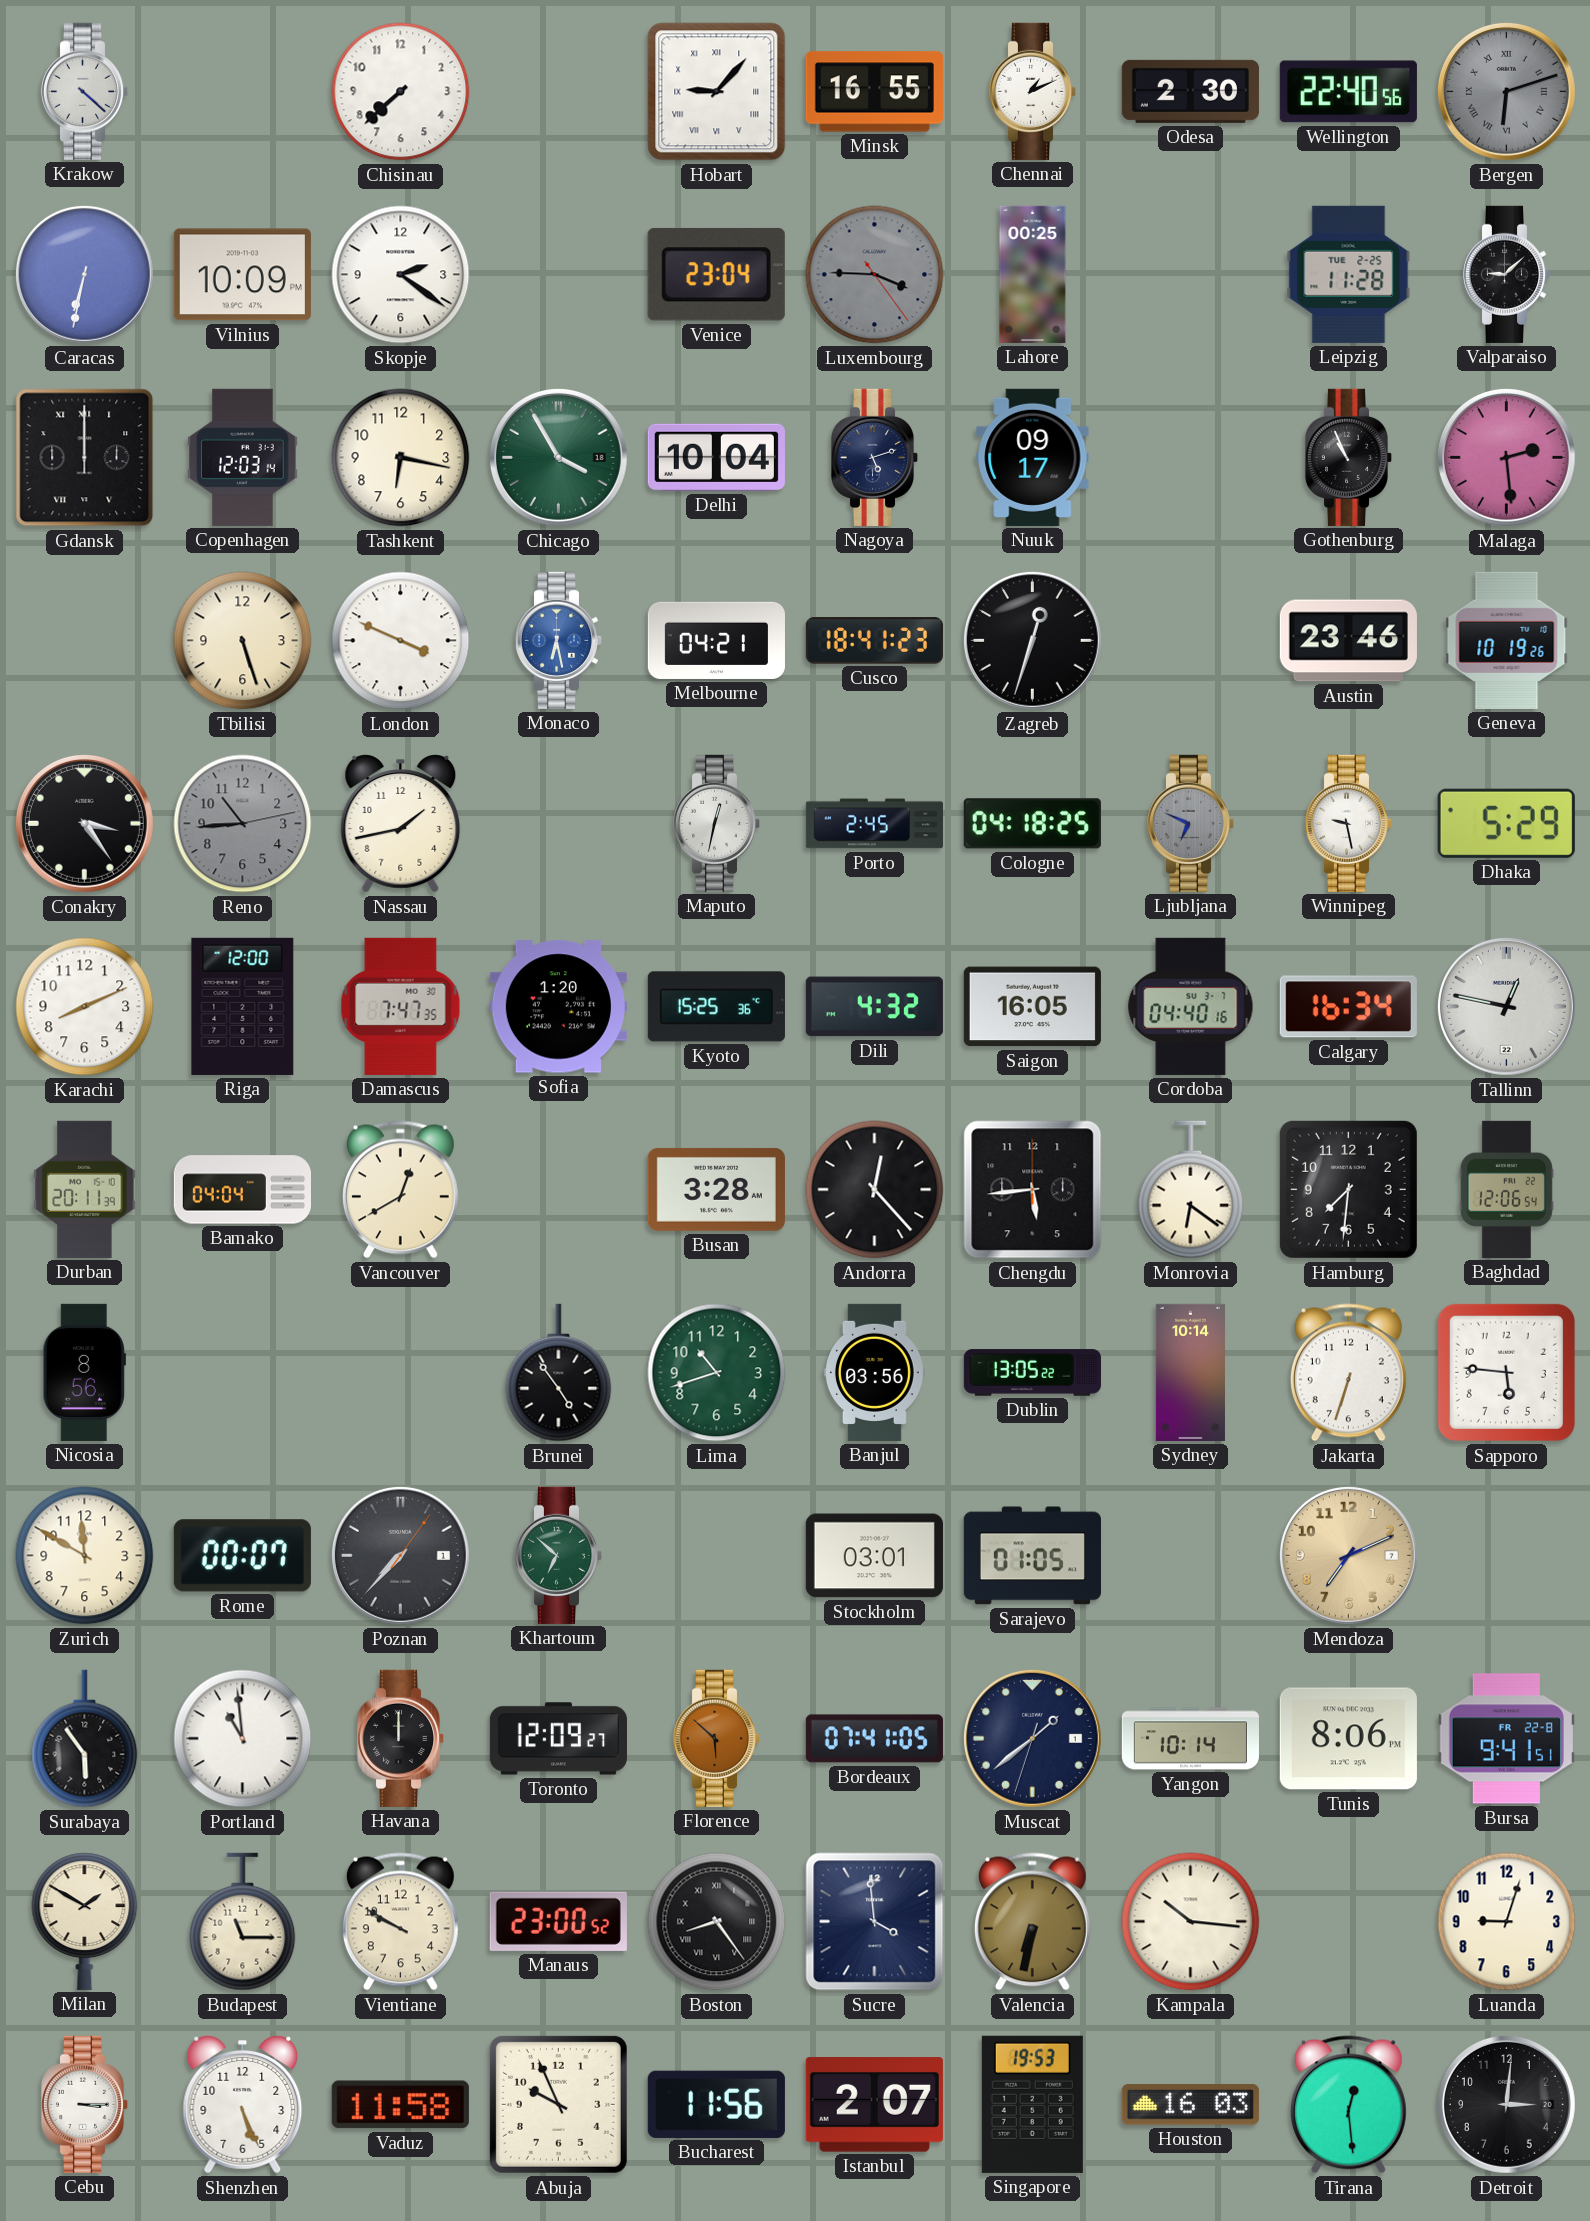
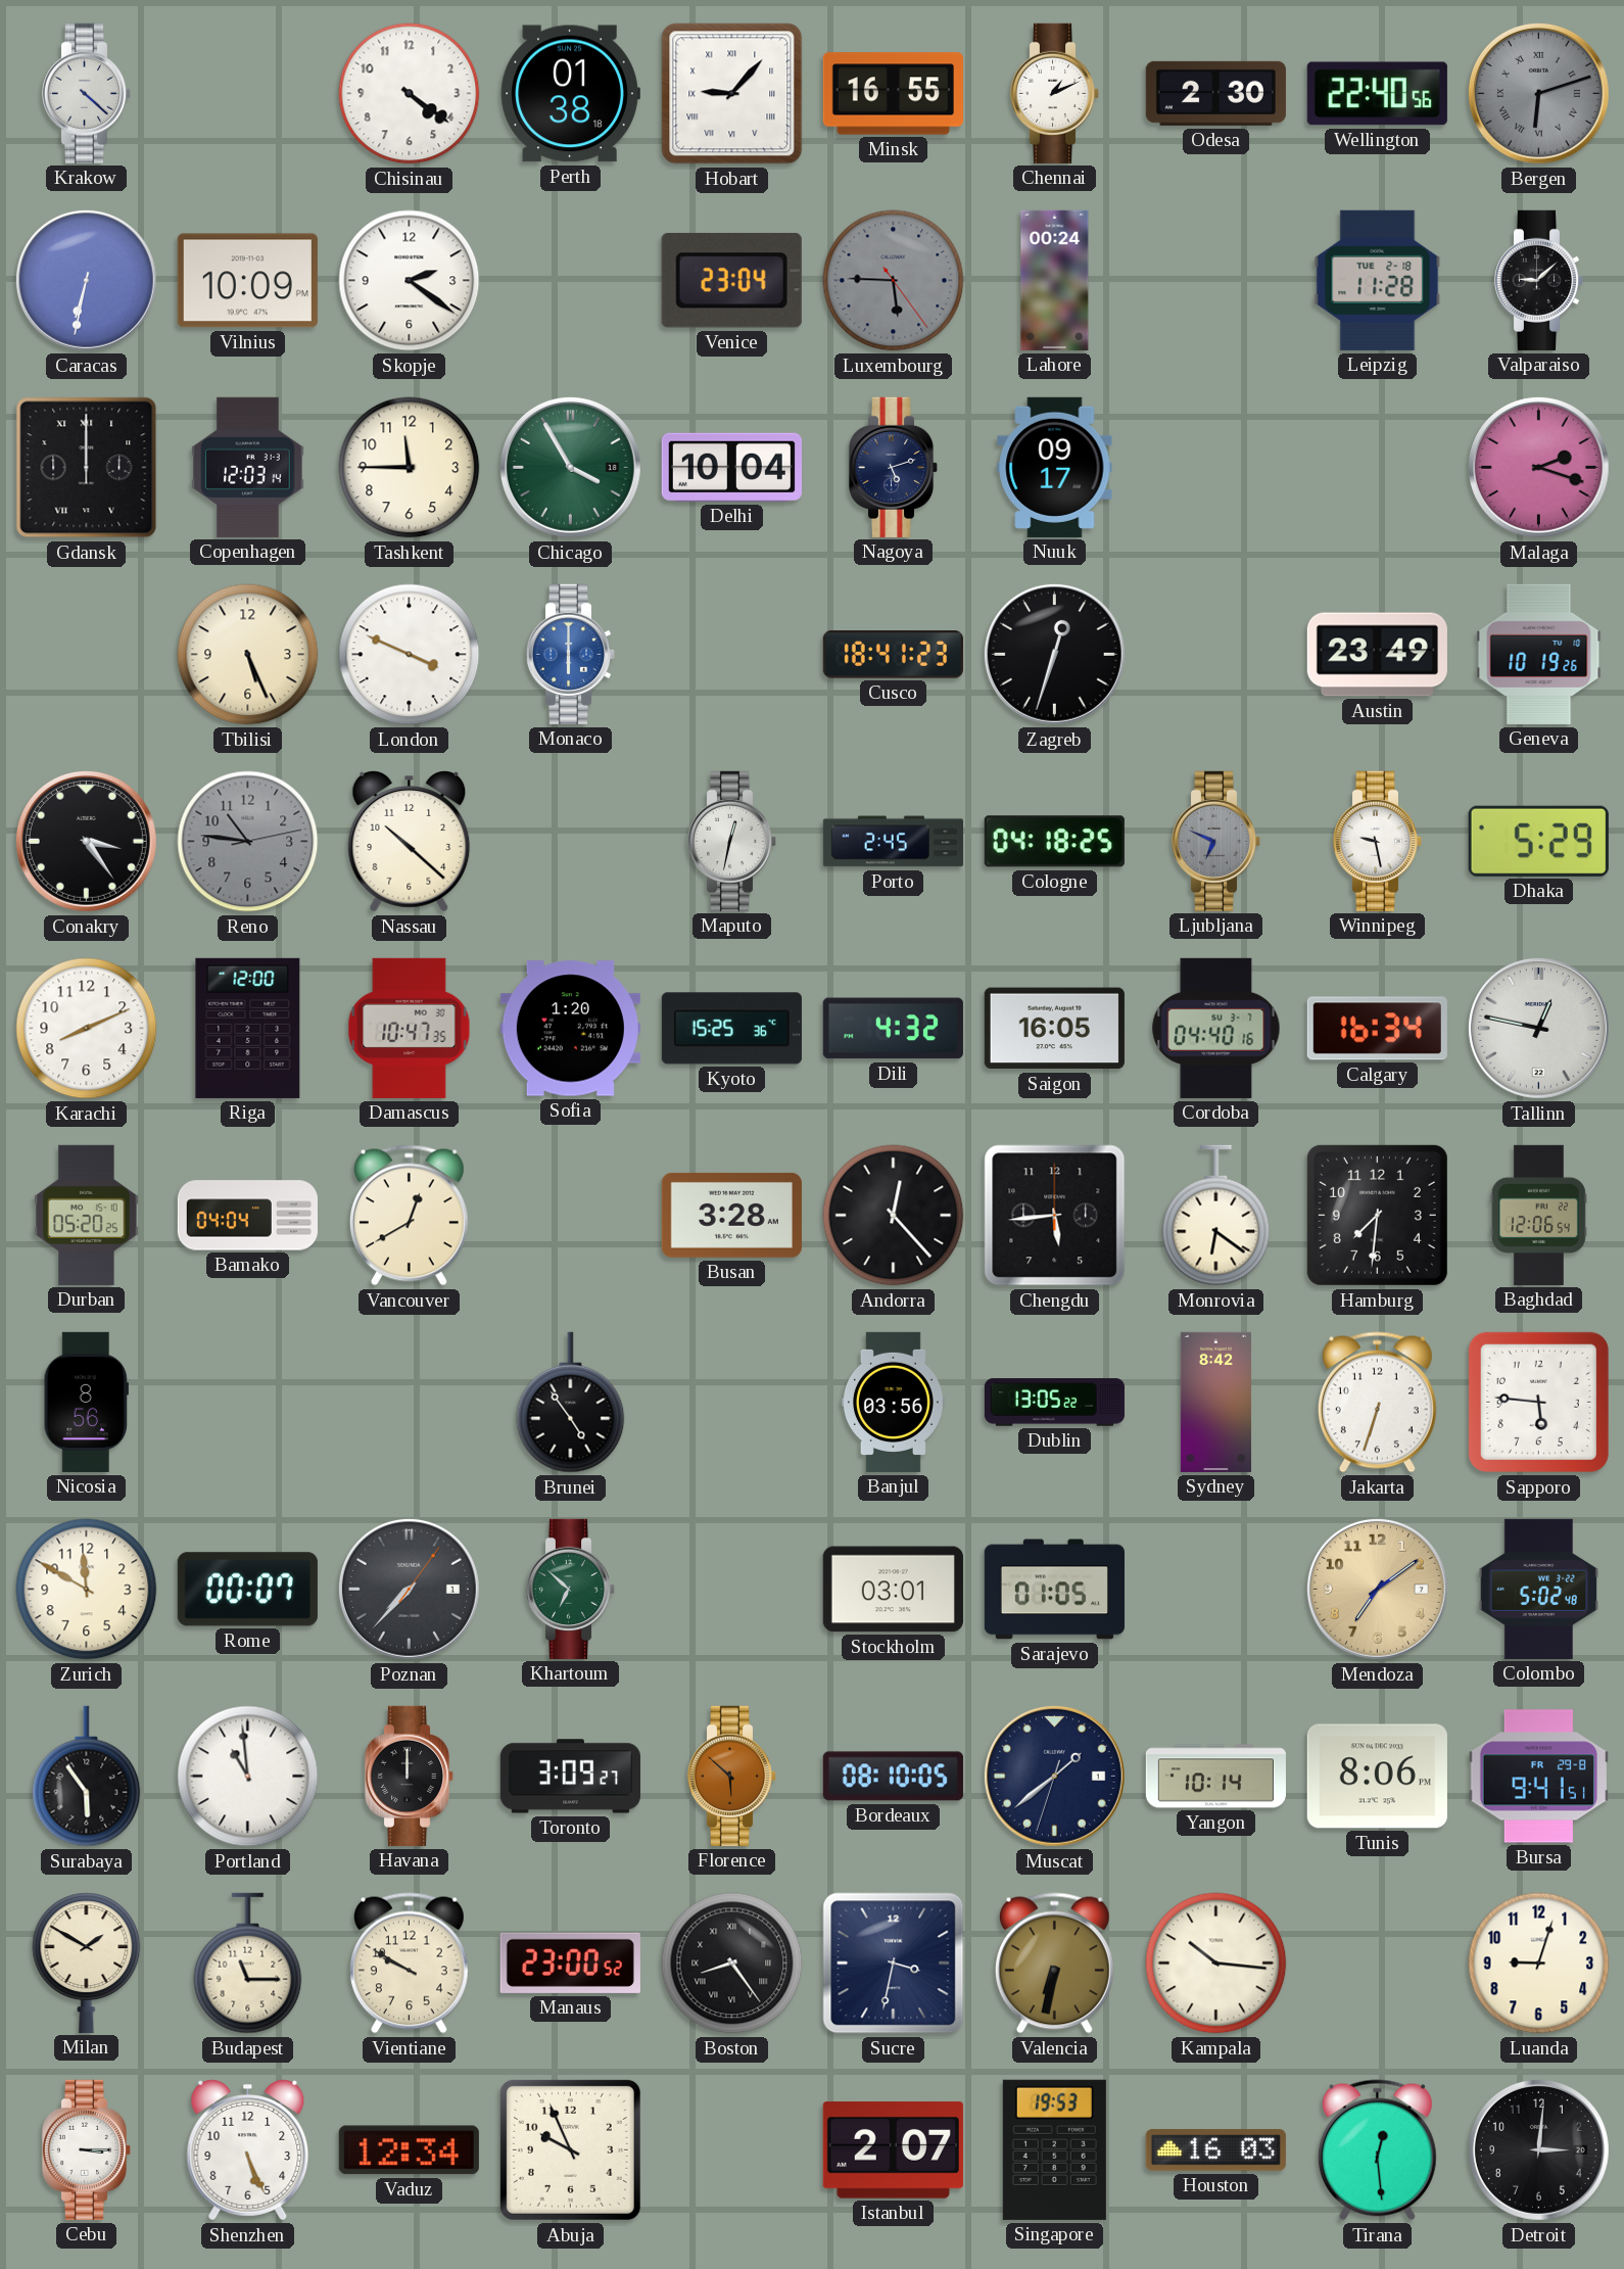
Chisinau: 7:38 -> 4:21
Perth: none -> 01:38
Luxembourg: 3:45 -> 5:45
Lahore: 00:25 -> 00:24
Leipzig date: TUE 2-25 -> TUE 2-18
Tashkent: 6:17 -> 11:45
Gothenburg: 10:56 -> none
Malaga: 2:29 -> 2:18
Tbilisi: 5:27 -> 5:26
Monaco: 6:28 -> 6:00
Melbourne: 04:21 -> none
Austin: 23:46 -> 23:49
Reno: 10:44 -> 10:46
Nassau: 1:43 -> 10:22
Damascus: 7:47 -> 10:47
Durban: 20:11 -> 05:20
Lima: 10:42 -> none
Sydney: 10:14 -> 8:42
Mendoza: 7:11 -> 7:09
Colombo: none -> 5:02
Toronto: 12:09 -> 3:09
Bordeaux: 07:41 -> 08:10
Bursa date: FR 22-8 -> FR 29-8
Sucre: 3:59 -> 3:32
Vaduz: 11:58 -> 12:34
Bucharest: 11:56 -> none
